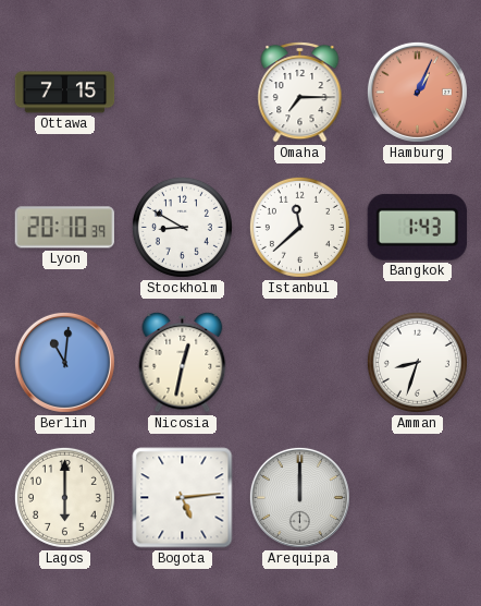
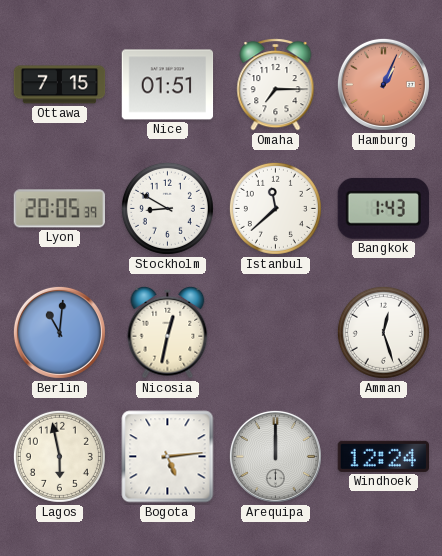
Nice: none -> 01:51
Lyon: 20:10 -> 20:05
Amman: 8:33 -> 12:27
Lagos: 6:00 -> 5:58
Windhoek: none -> 12:24
